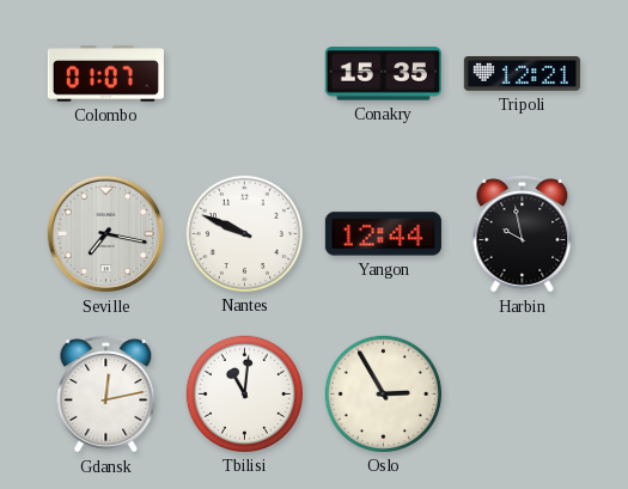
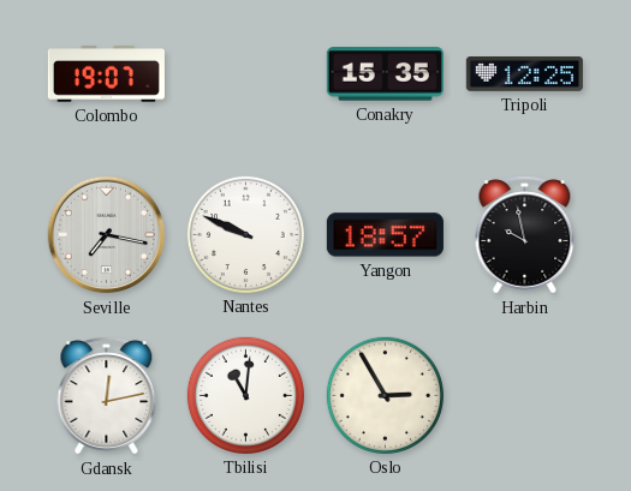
Colombo: 01:07 -> 19:07
Tripoli: 12:21 -> 12:25
Yangon: 12:44 -> 18:57
